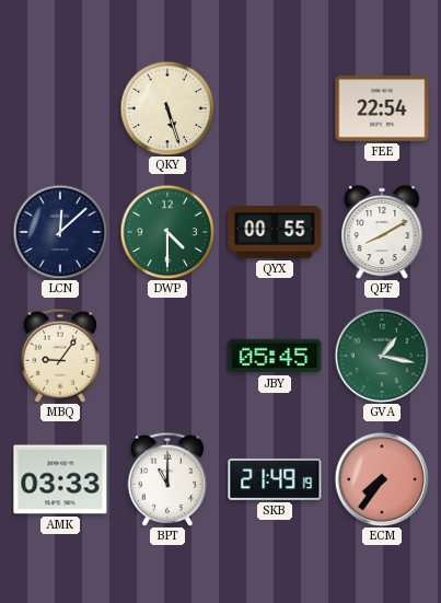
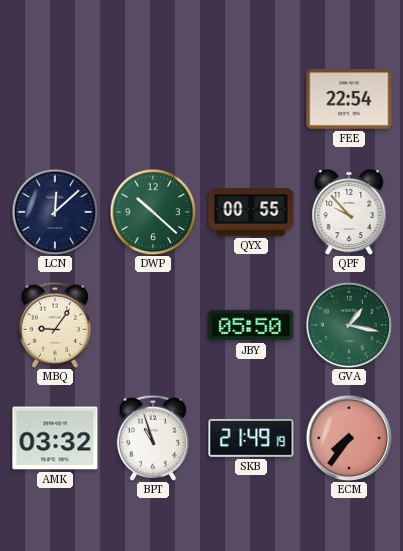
QKY: 5:27 -> none
DWP: 4:30 -> 10:22
QPF: 8:10 -> 9:53
JBY: 05:45 -> 05:50
AMK: 03:33 -> 03:32
BPT: 11:00 -> 10:57
